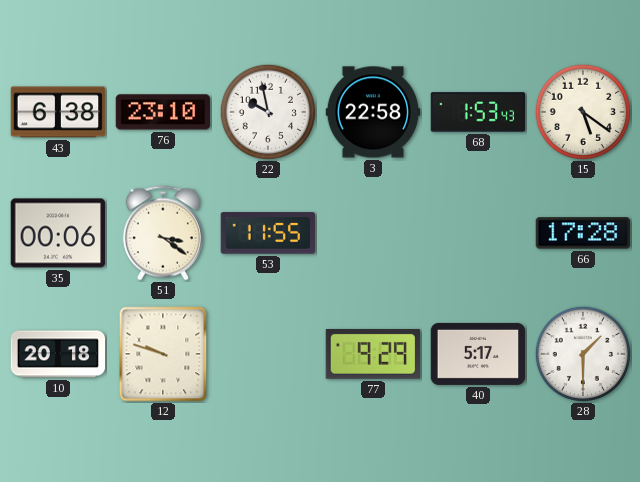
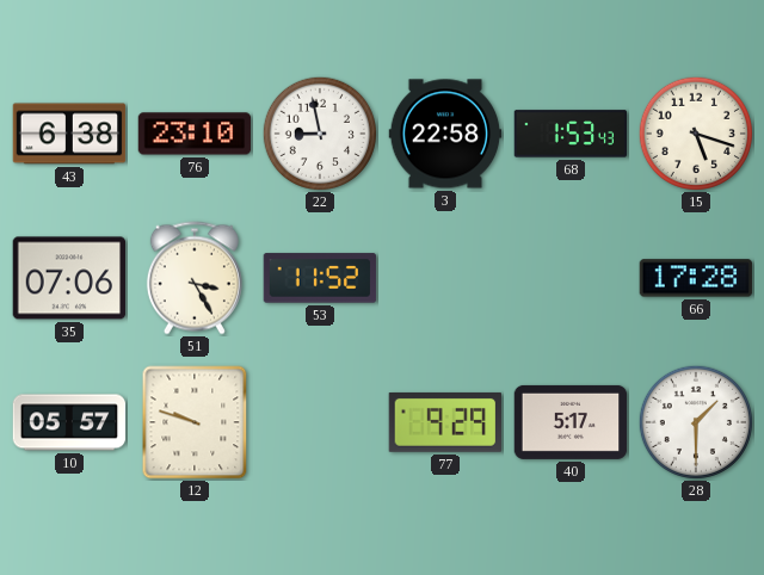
22: 9:58 -> 8:58
15: 5:21 -> 5:18
35: 00:06 -> 07:06
51: 3:21 -> 3:25
53: 11:55 -> 11:52
10: 20:18 -> 05:57
